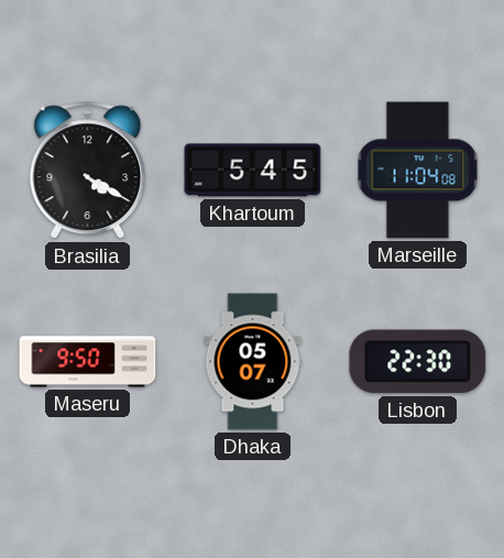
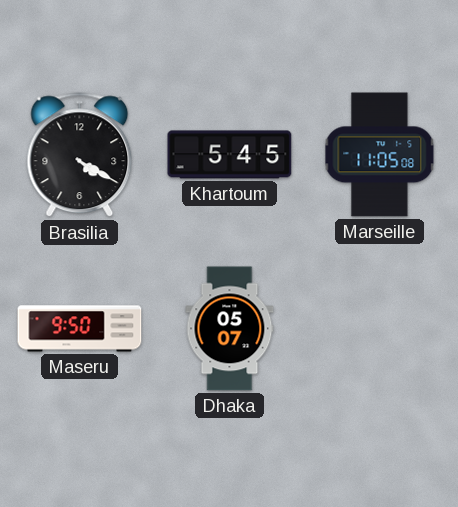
Marseille: 11:04 -> 11:05
Lisbon: 22:30 -> none
